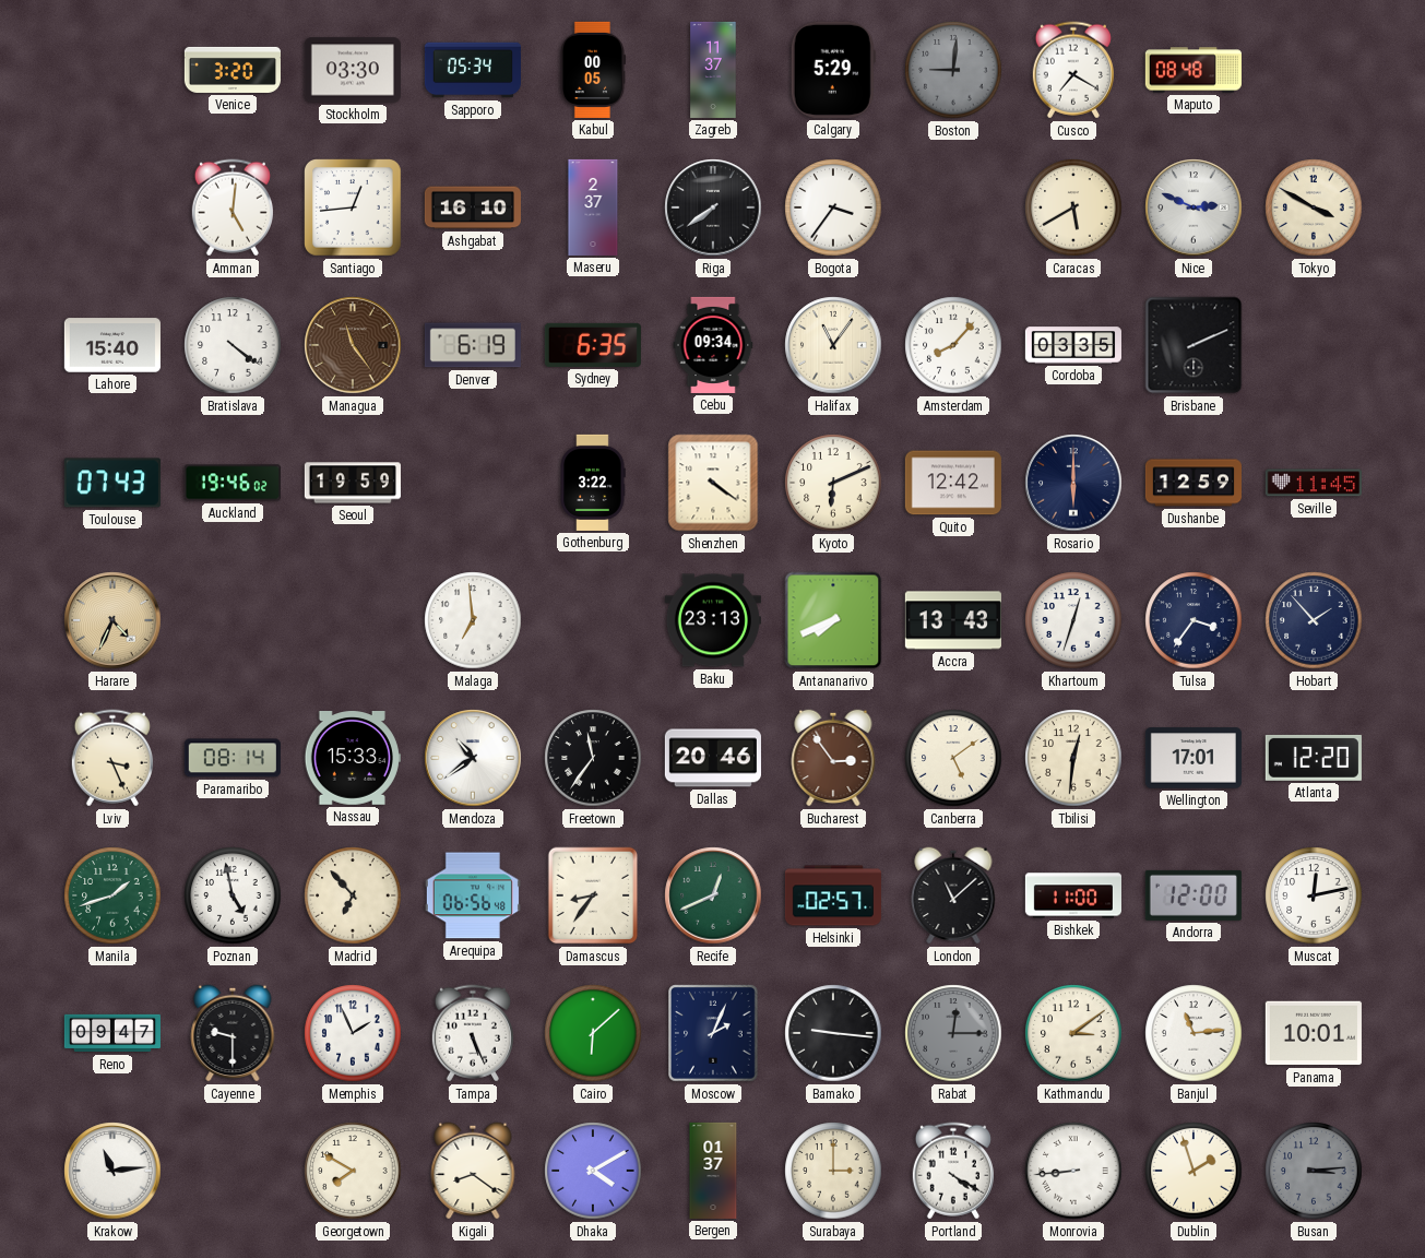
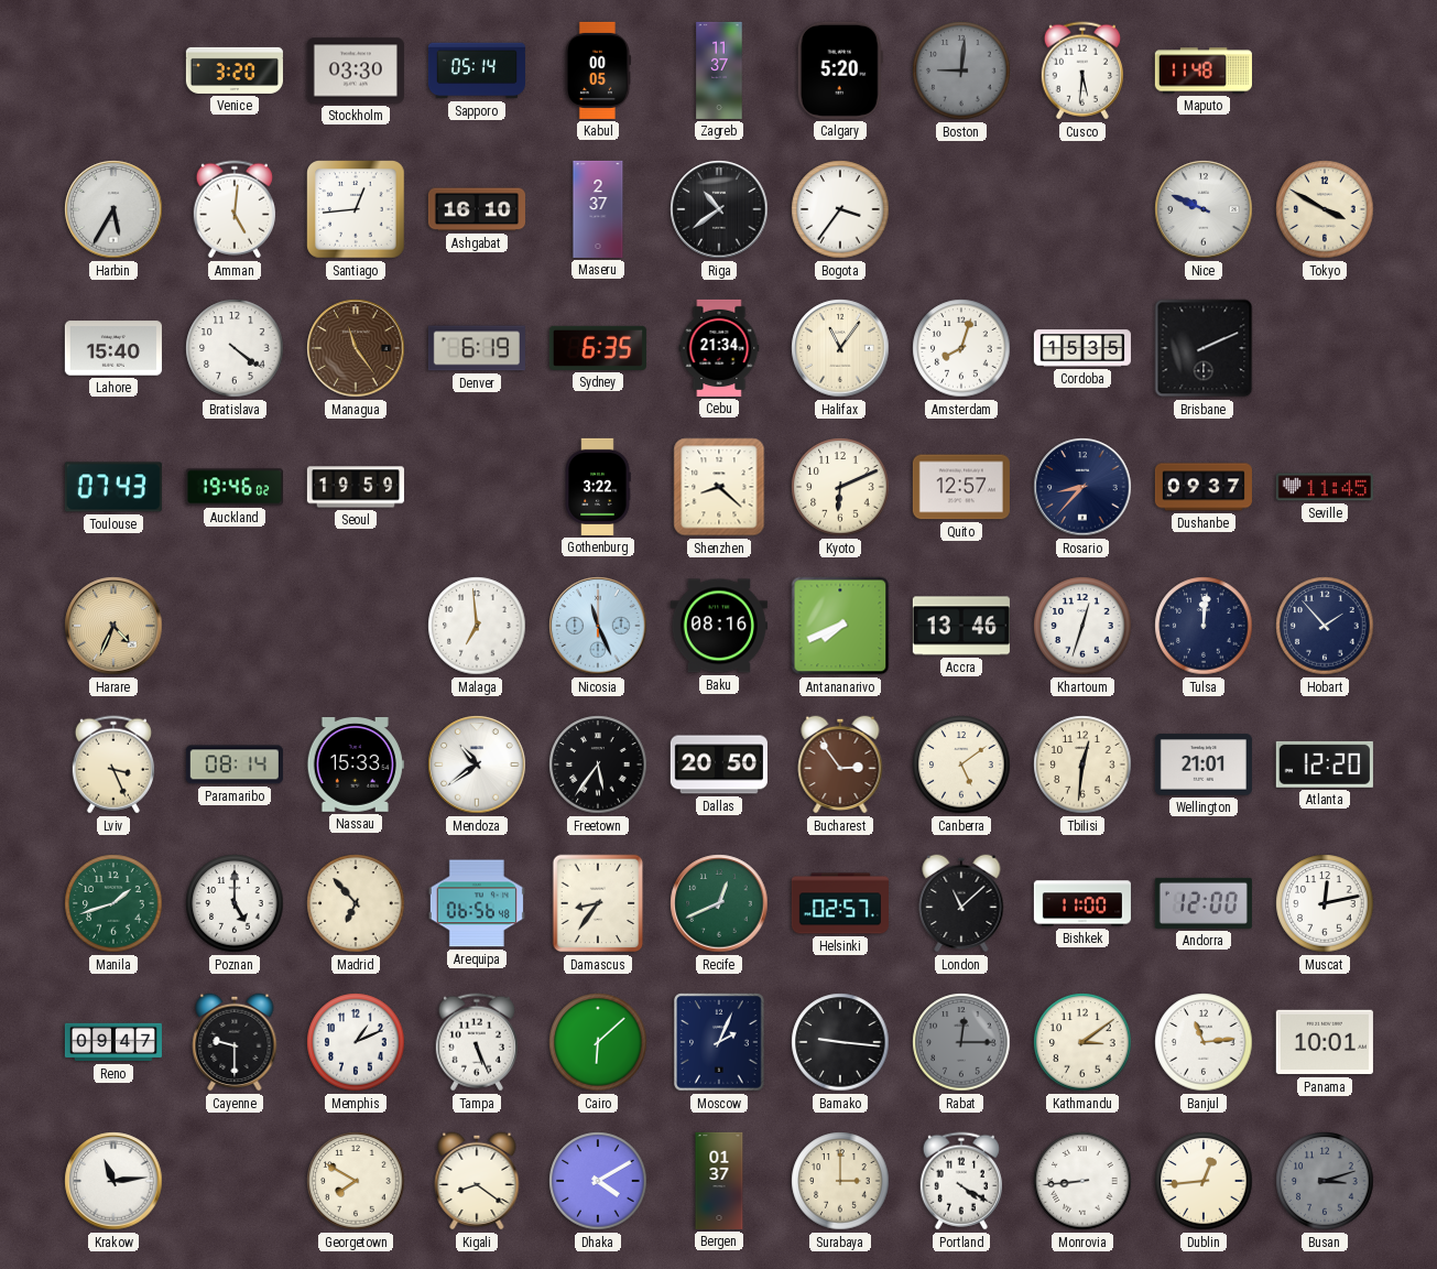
Sapporo: 05:34 -> 05:14
Calgary: 5:29 -> 5:20
Cusco: 7:20 -> 5:31
Maputo: 08:48 -> 11:48
Harbin: none -> 5:35
Riga: 7:39 -> 10:39
Caracas: 5:40 -> none
Nice: 2:49 -> 9:49
Cebu: 09:34 -> 21:34
Amsterdam: 8:07 -> 8:03
Cordoba: 03:35 -> 15:35
Shenzhen: 4:21 -> 8:22
Quito: 12:42 -> 12:57
Rosario: 6:00 -> 8:37
Dushanbe: 12:59 -> 09:37
Nicosia: none -> 11:26
Baku: 23:13 -> 08:16
Accra: 13:43 -> 13:46
Tulsa: 3:36 -> 12:01
Freetown: 11:36 -> 5:36
Dallas: 20:46 -> 20:50
Wellington: 17:01 -> 21:01
Poznan: 4:58 -> 5:00
Memphis: 1:56 -> 1:11
Dublin: 1:57 -> 12:44
Busan: 3:14 -> 3:12
